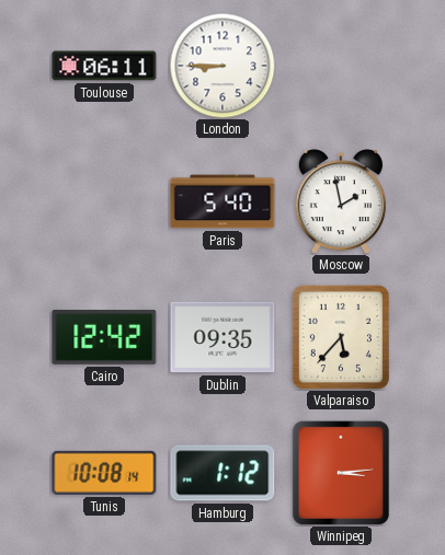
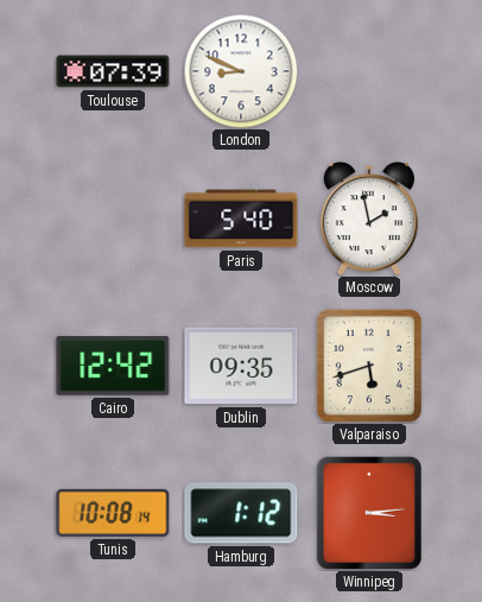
Toulouse: 06:11 -> 07:39
London: 8:45 -> 8:49
Valparaiso: 5:37 -> 5:42
